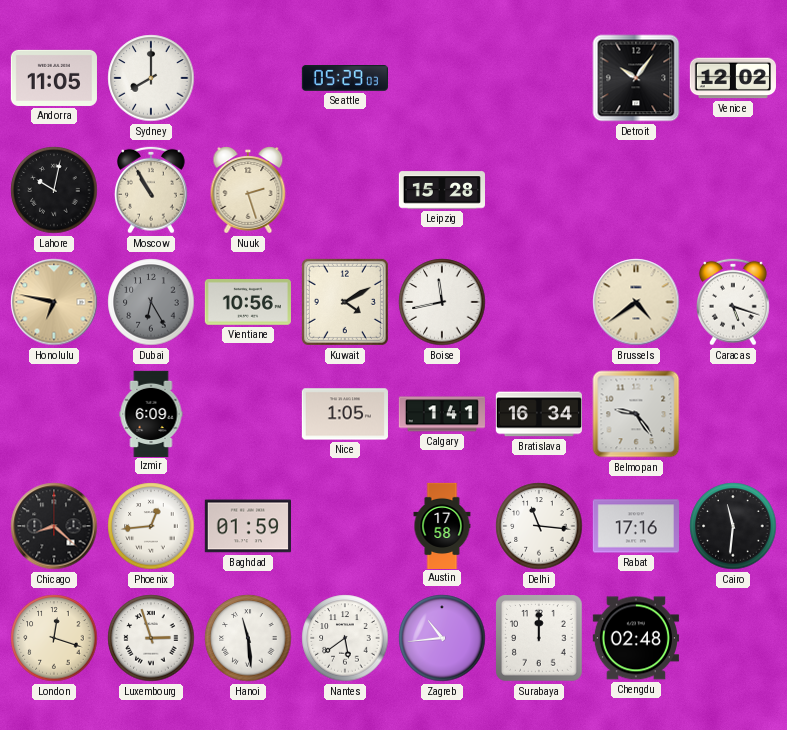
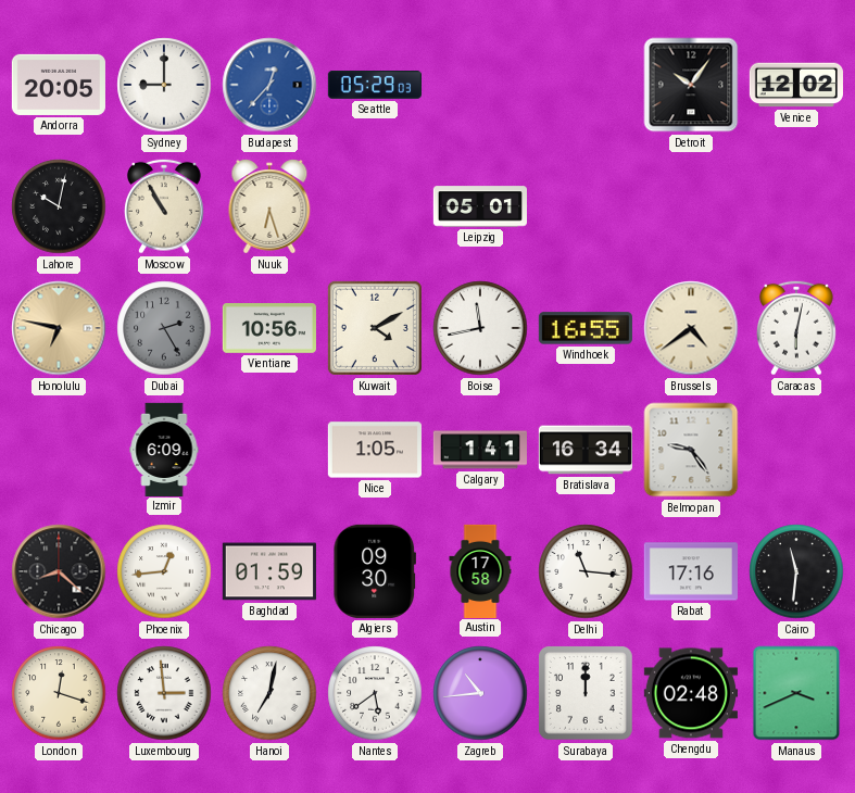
Andorra: 11:05 -> 20:05
Sydney: 8:00 -> 9:00
Budapest: none -> 12:37
Nuuk: 2:27 -> 6:27
Leipzig: 15:28 -> 05:01
Dubai: 6:25 -> 2:25
Windhoek: none -> 16:55
Caracas: 5:18 -> 6:02
Algiers: none -> 09:30
Luxembourg: 2:57 -> 2:59
Hanoi: 11:29 -> 7:02
Manaus: none -> 3:41
